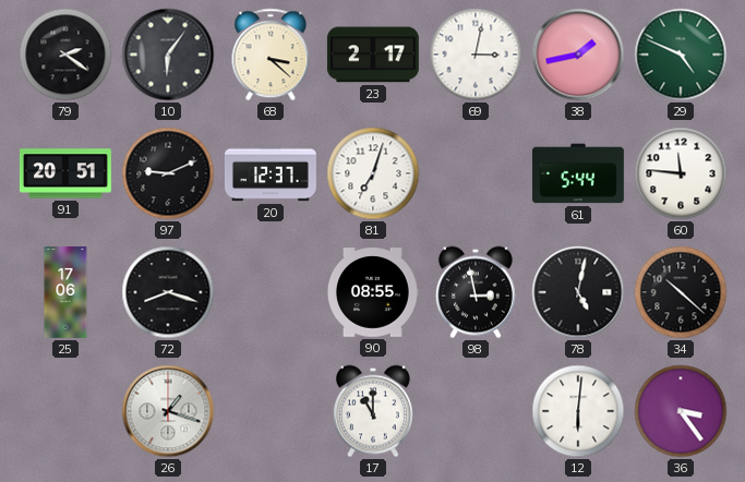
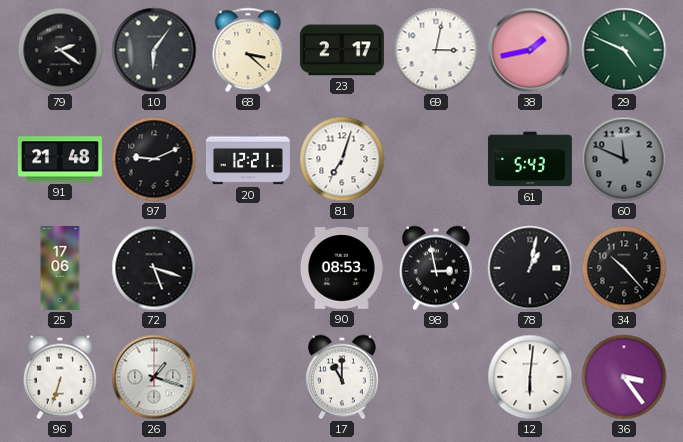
91: 20:51 -> 21:48
20: 12:37 -> 12:21
61: 5:44 -> 5:43
60: 11:46 -> 11:49
60 dial: white -> grey
72: 8:18 -> 5:18
90: 08:55 -> 08:53
78: 5:02 -> 1:02
34: 10:22 -> 10:23
96: none -> 6:33
